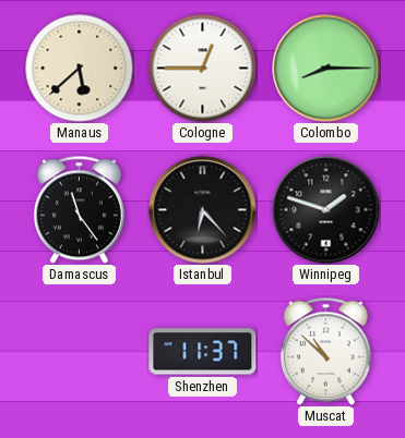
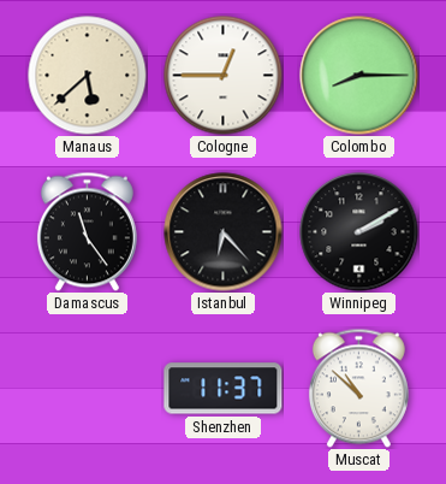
Winnipeg: 1:48 -> 2:10
